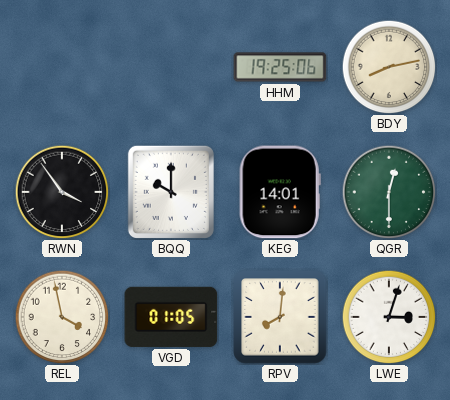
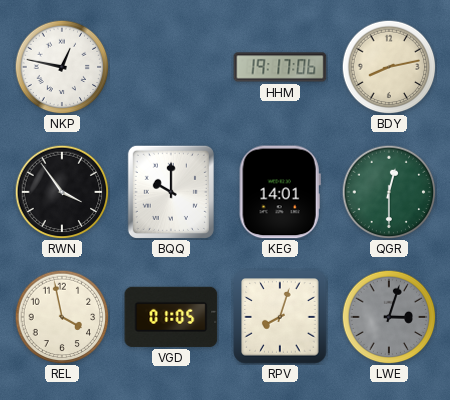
NKP: none -> 12:47
HHM: 19:25 -> 19:17
RPV: 8:01 -> 8:03
LWE dial: white -> grey
